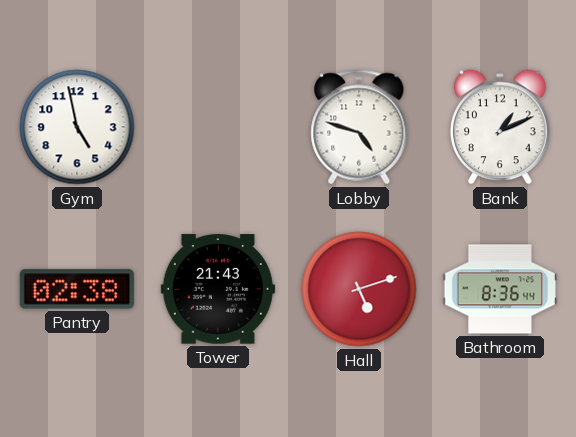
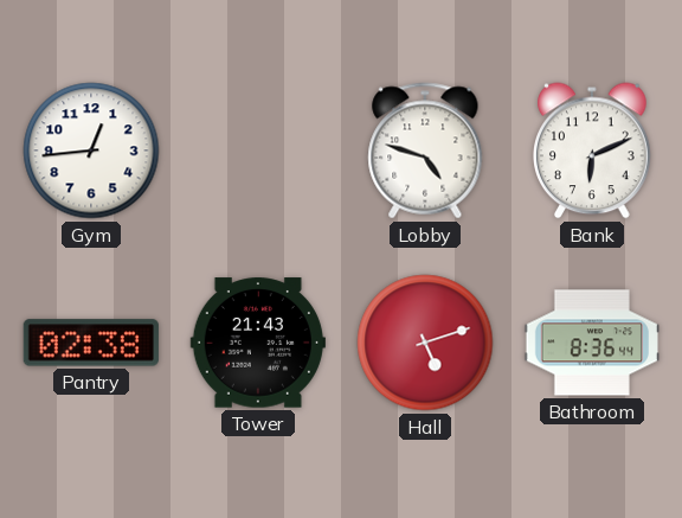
Gym: 4:58 -> 12:44
Bank: 1:11 -> 6:11
